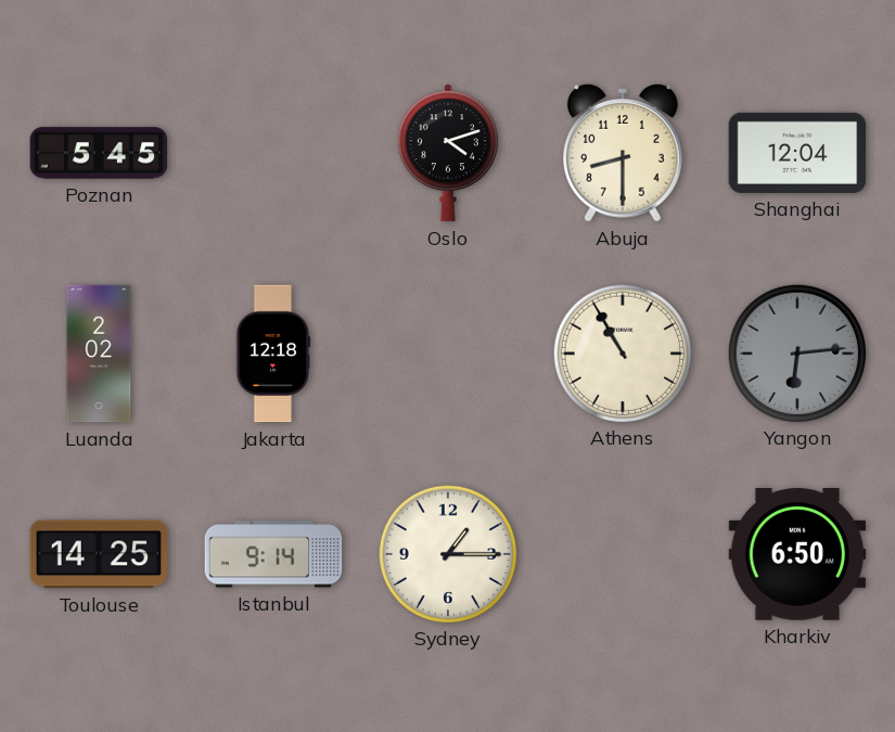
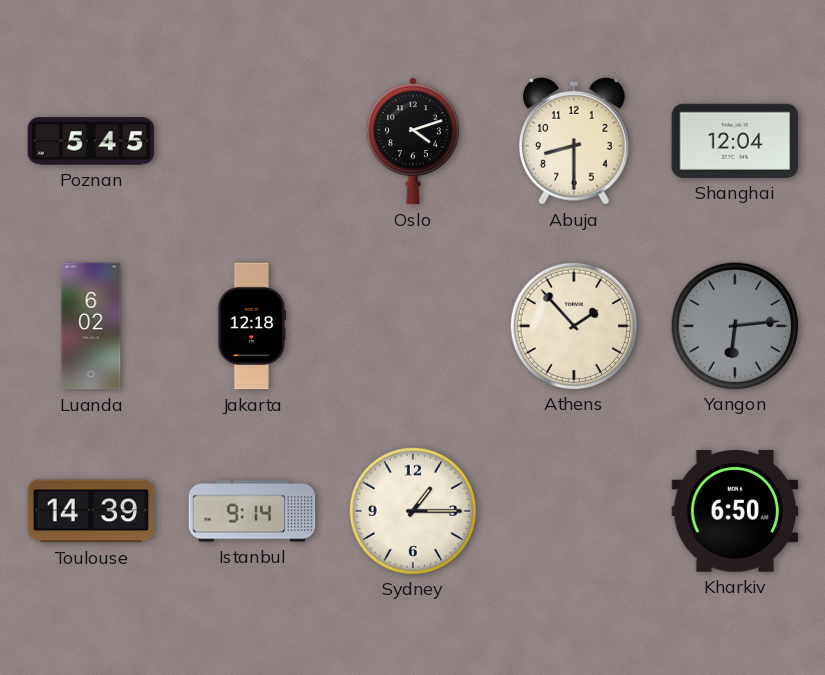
Luanda: 2:02 -> 6:02
Athens: 10:55 -> 1:53
Toulouse: 14:25 -> 14:39
